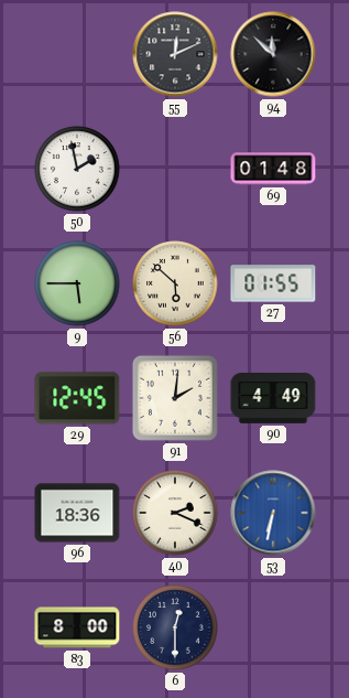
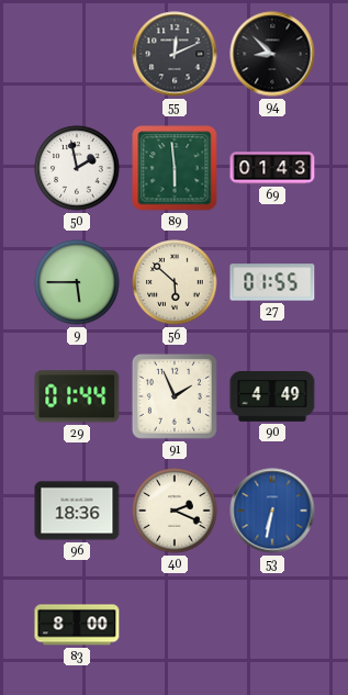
94: 11:52 -> 8:52
89: none -> 5:59
69: 01:48 -> 01:43
29: 12:45 -> 01:44
91: 2:01 -> 1:56
6: 12:30 -> none
